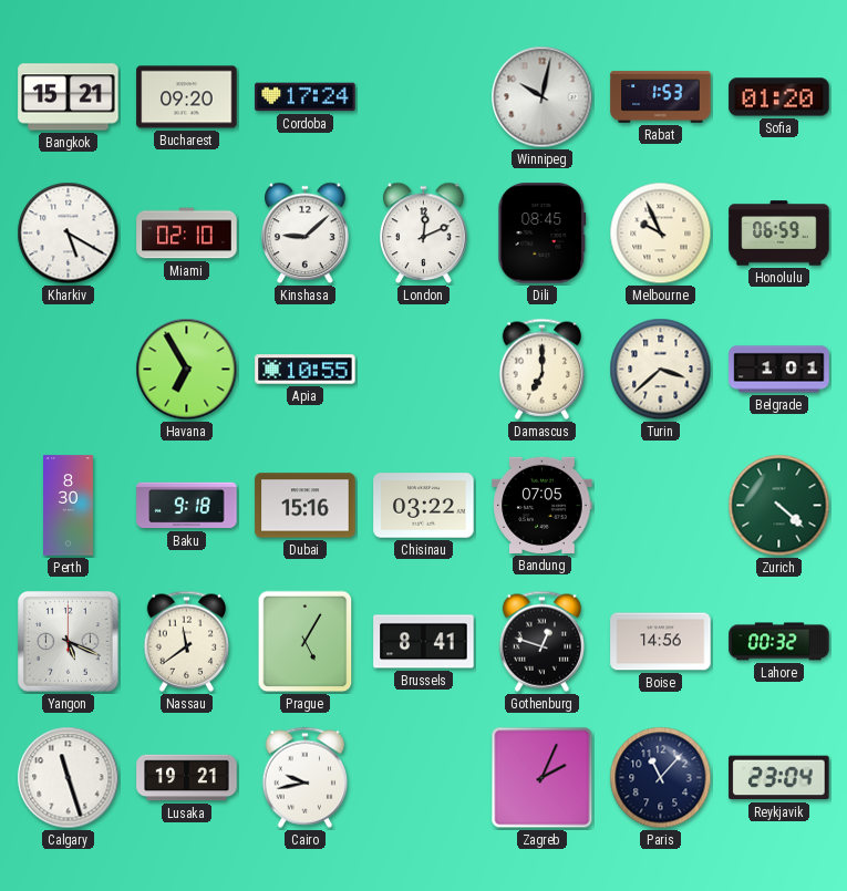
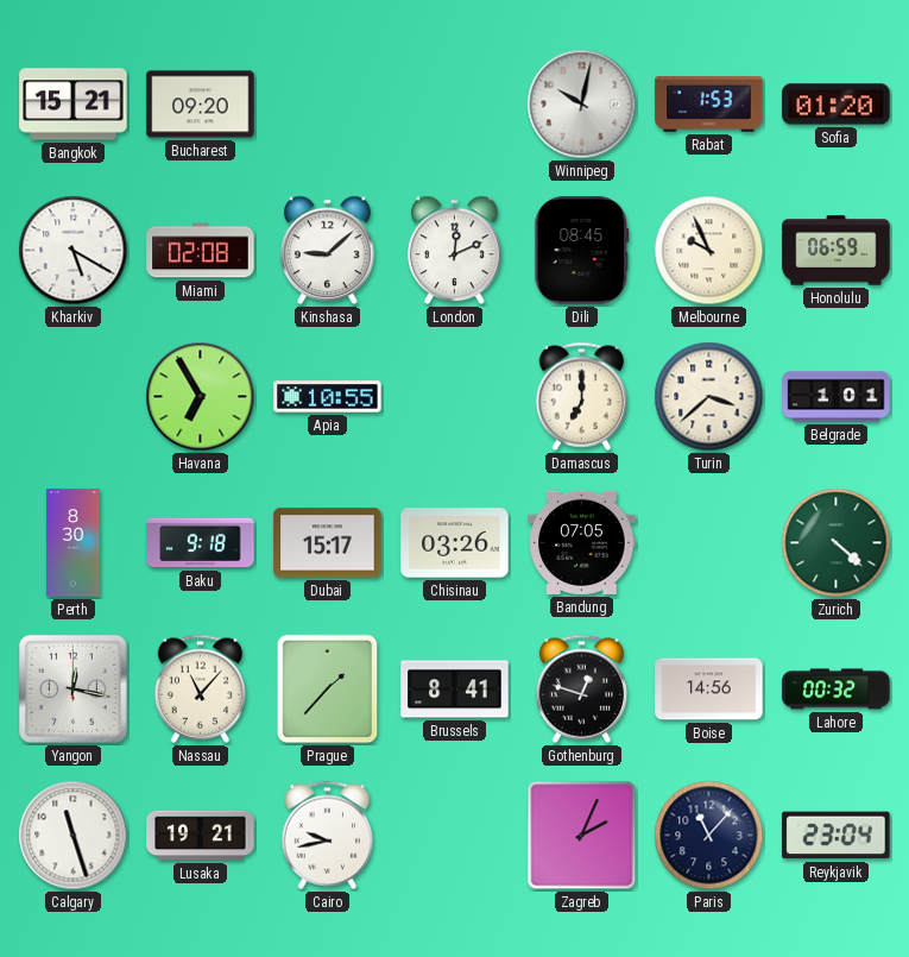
Cordoba: 17:24 -> none
Miami: 02:10 -> 02:08
Dubai: 15:16 -> 15:17
Chisinau: 03:22 -> 03:26
Yangon: 5:19 -> 12:17
Nassau: 11:39 -> 11:07
Prague: 5:05 -> 1:37
